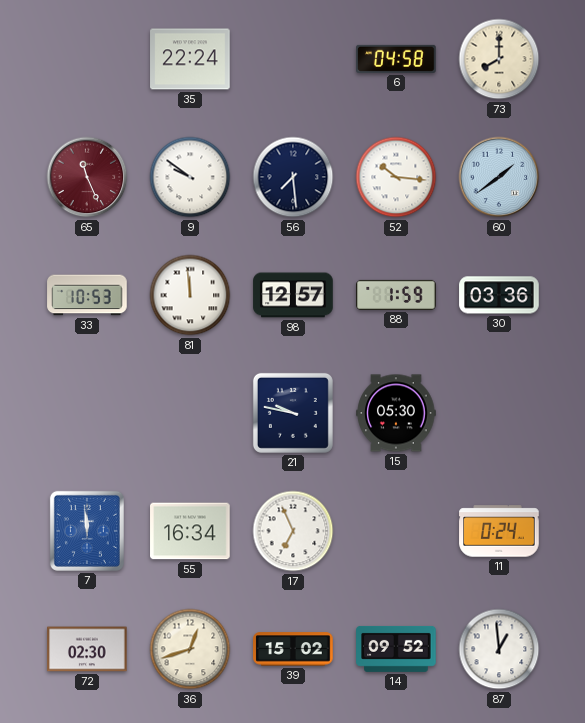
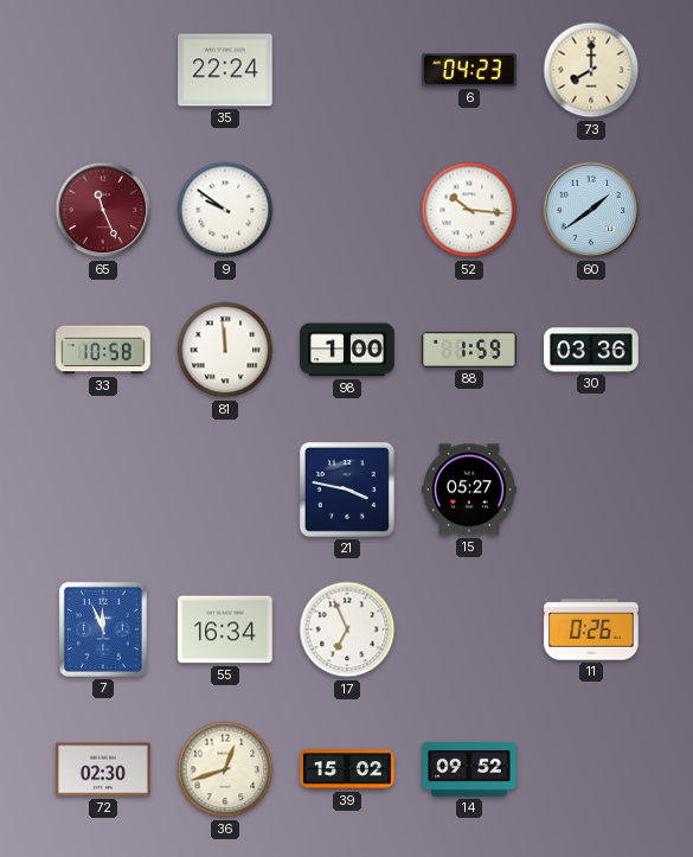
6: 04:58 -> 04:23
56: 7:29 -> none
33: 10:53 -> 10:58
98: 12:57 -> 1:00
21: 9:47 -> 3:47
15: 05:30 -> 05:27
7: 11:59 -> 11:56
11: 0:24 -> 0:26
87: 12:59 -> none
